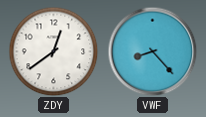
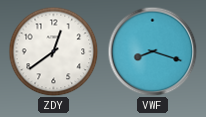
VWF: 8:23 -> 8:18
